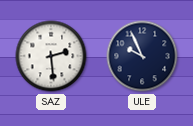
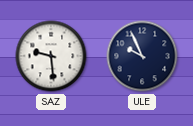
SAZ: 2:29 -> 9:29
